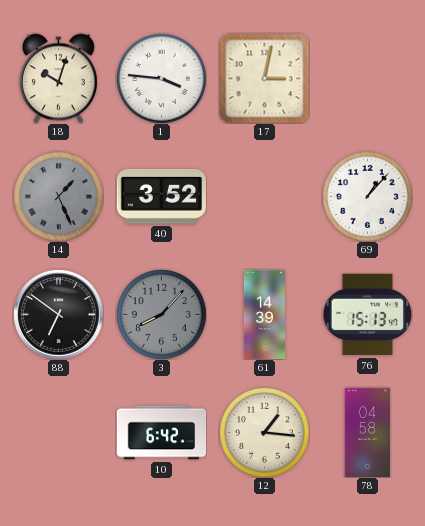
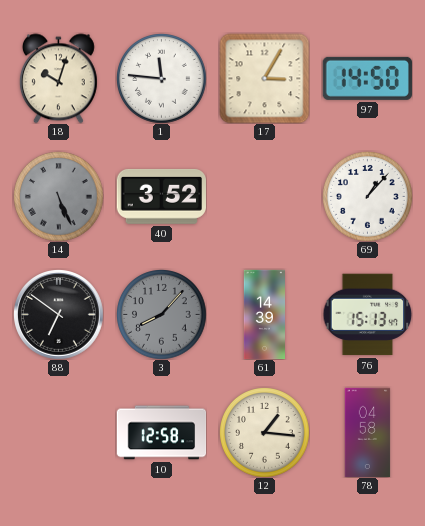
1: 3:46 -> 11:46
17: 3:02 -> 3:05
97: none -> 14:50
14: 1:26 -> 5:26
10: 6:42 -> 12:58
